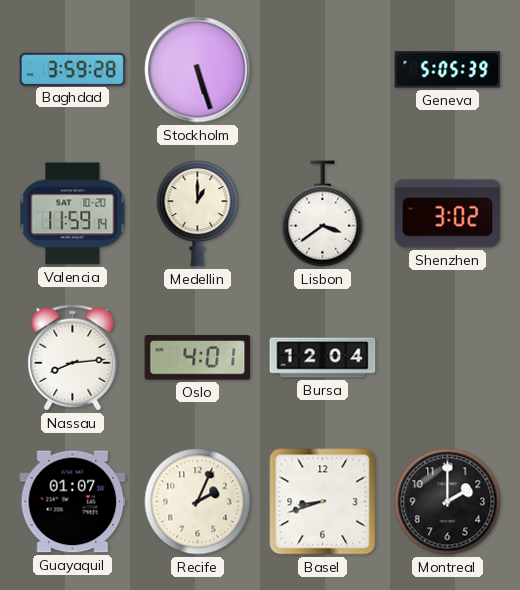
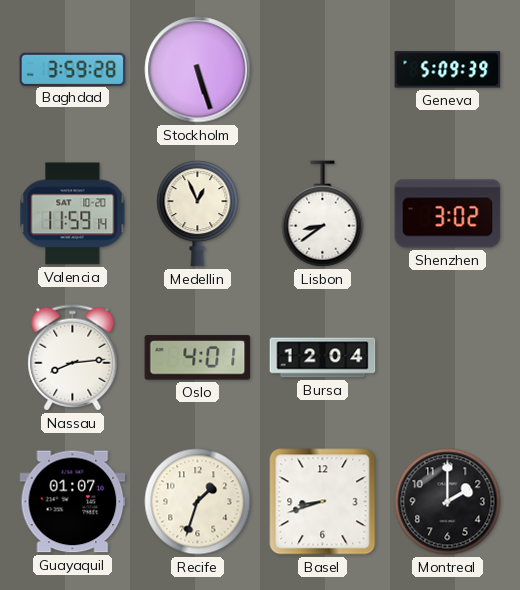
Geneva: 5:05 -> 5:09
Medellin: 1:00 -> 12:56
Lisbon: 3:39 -> 8:39
Recife: 2:04 -> 1:33
